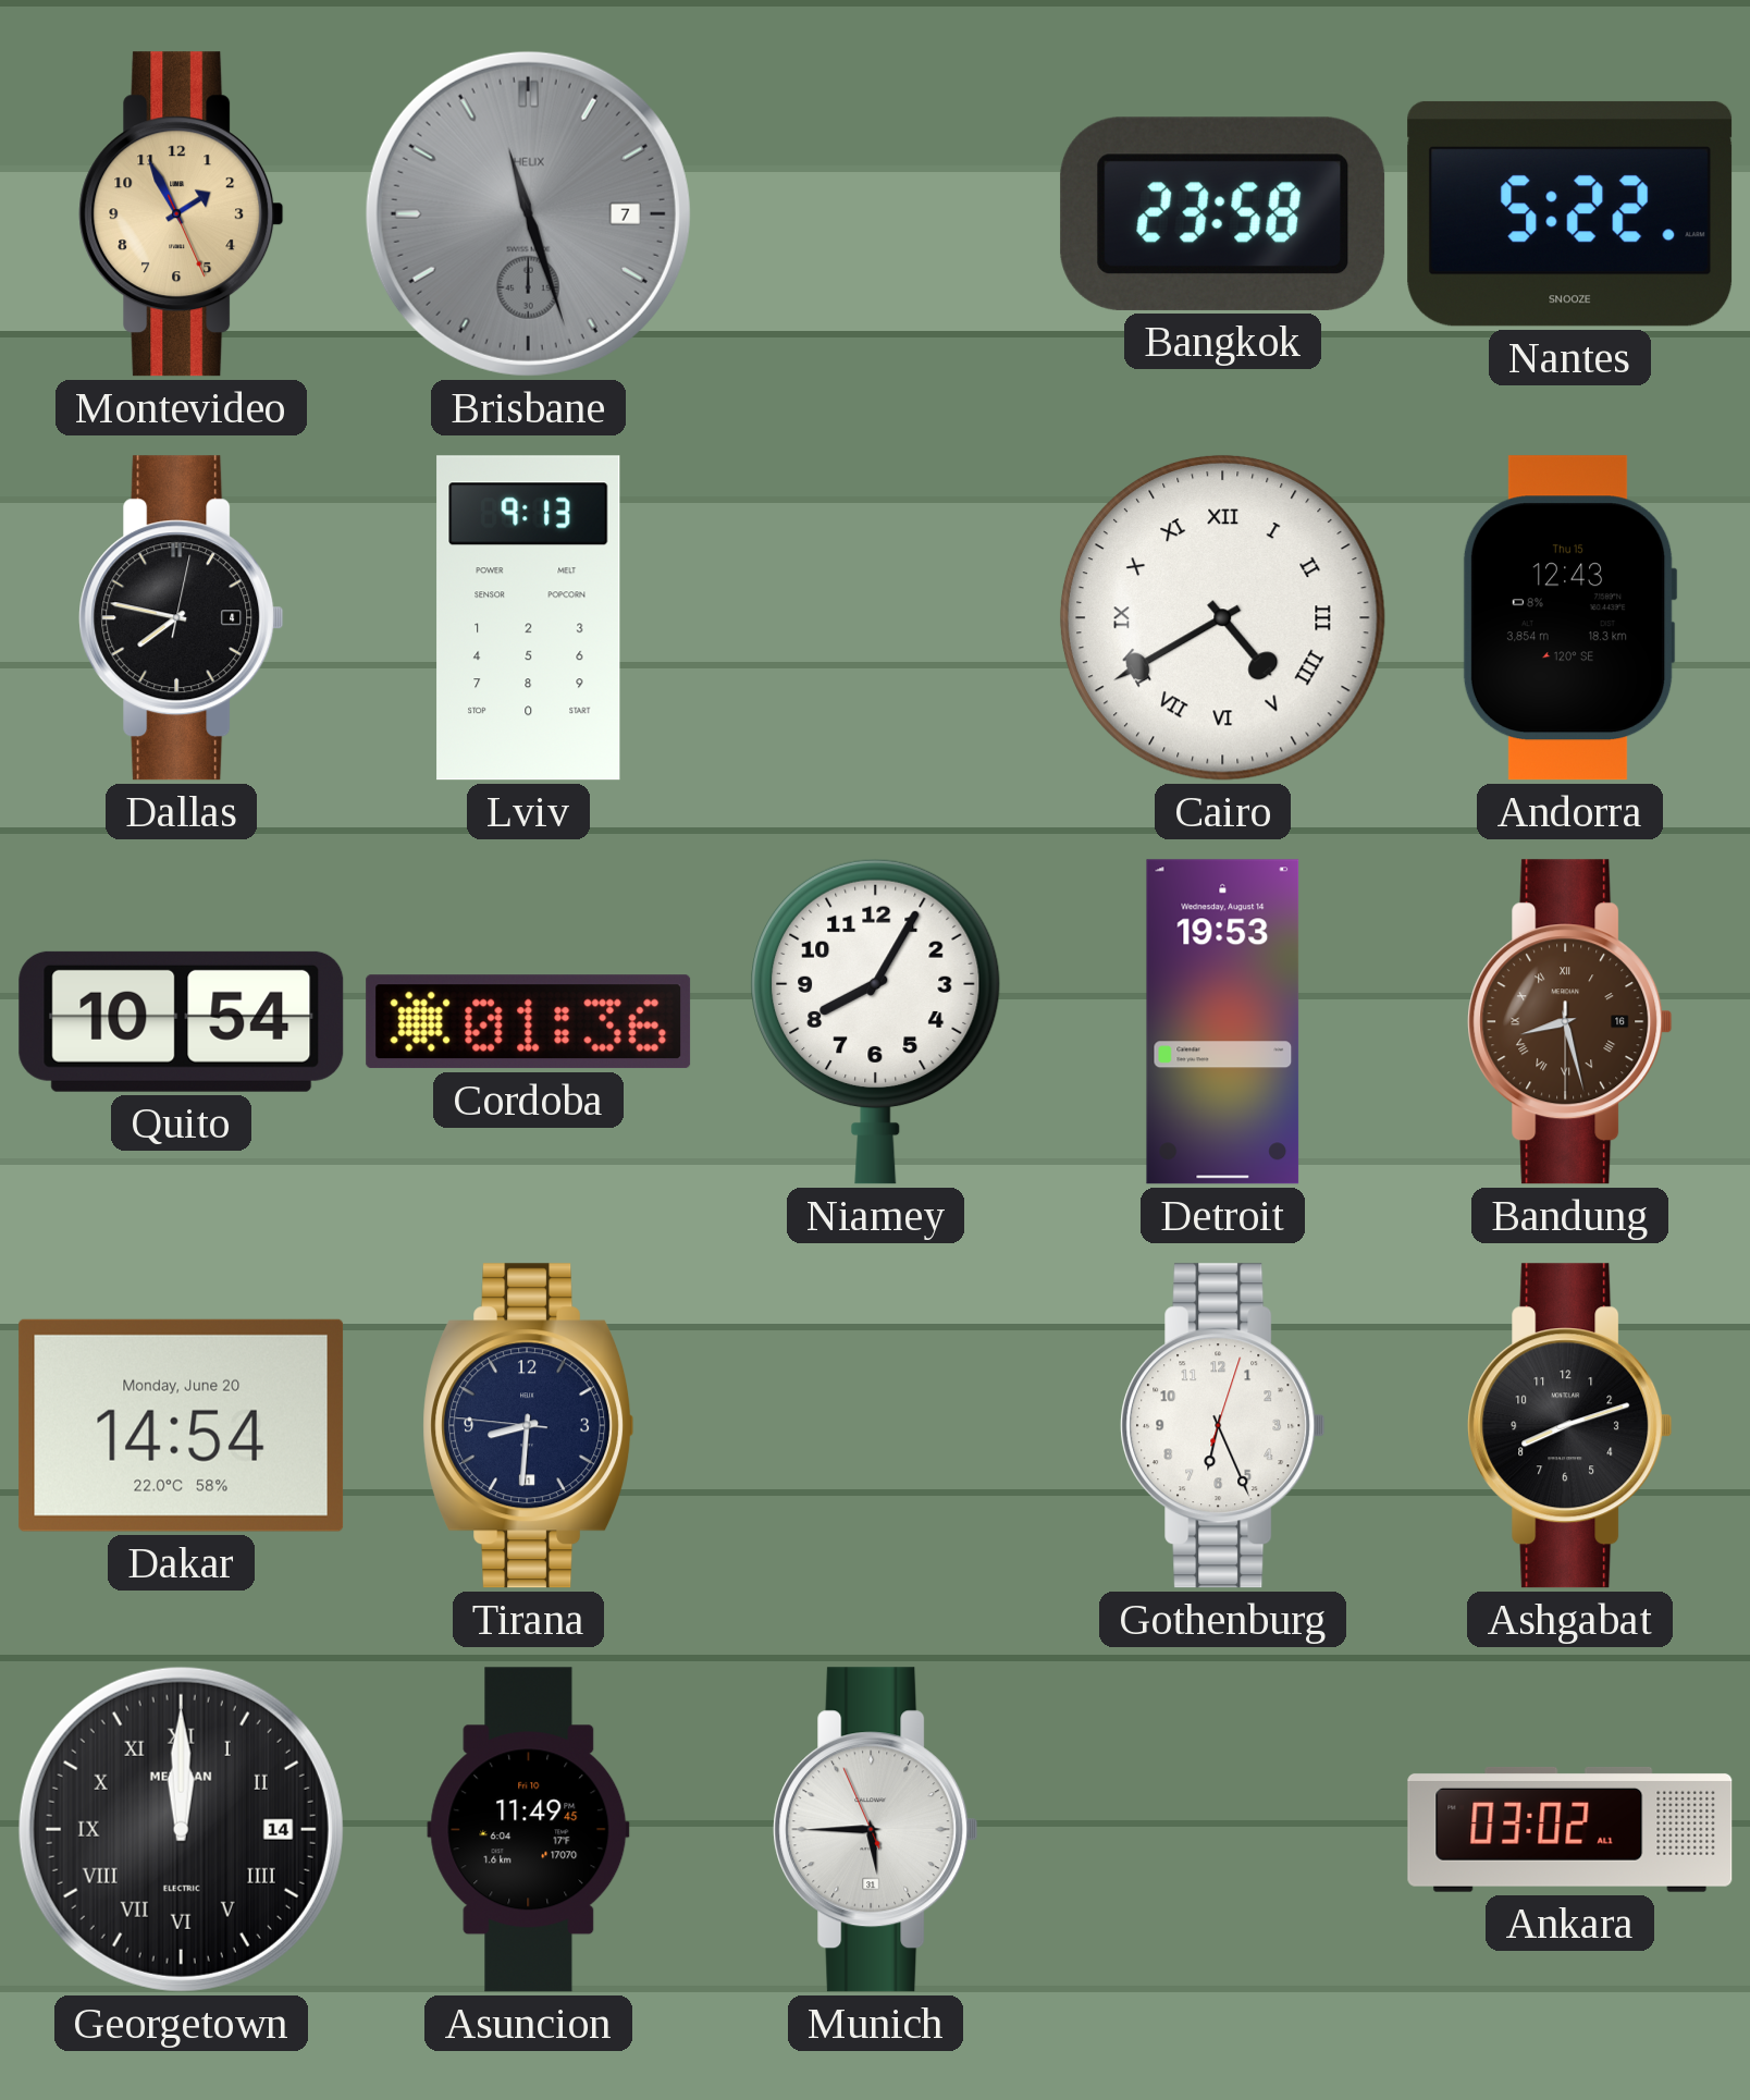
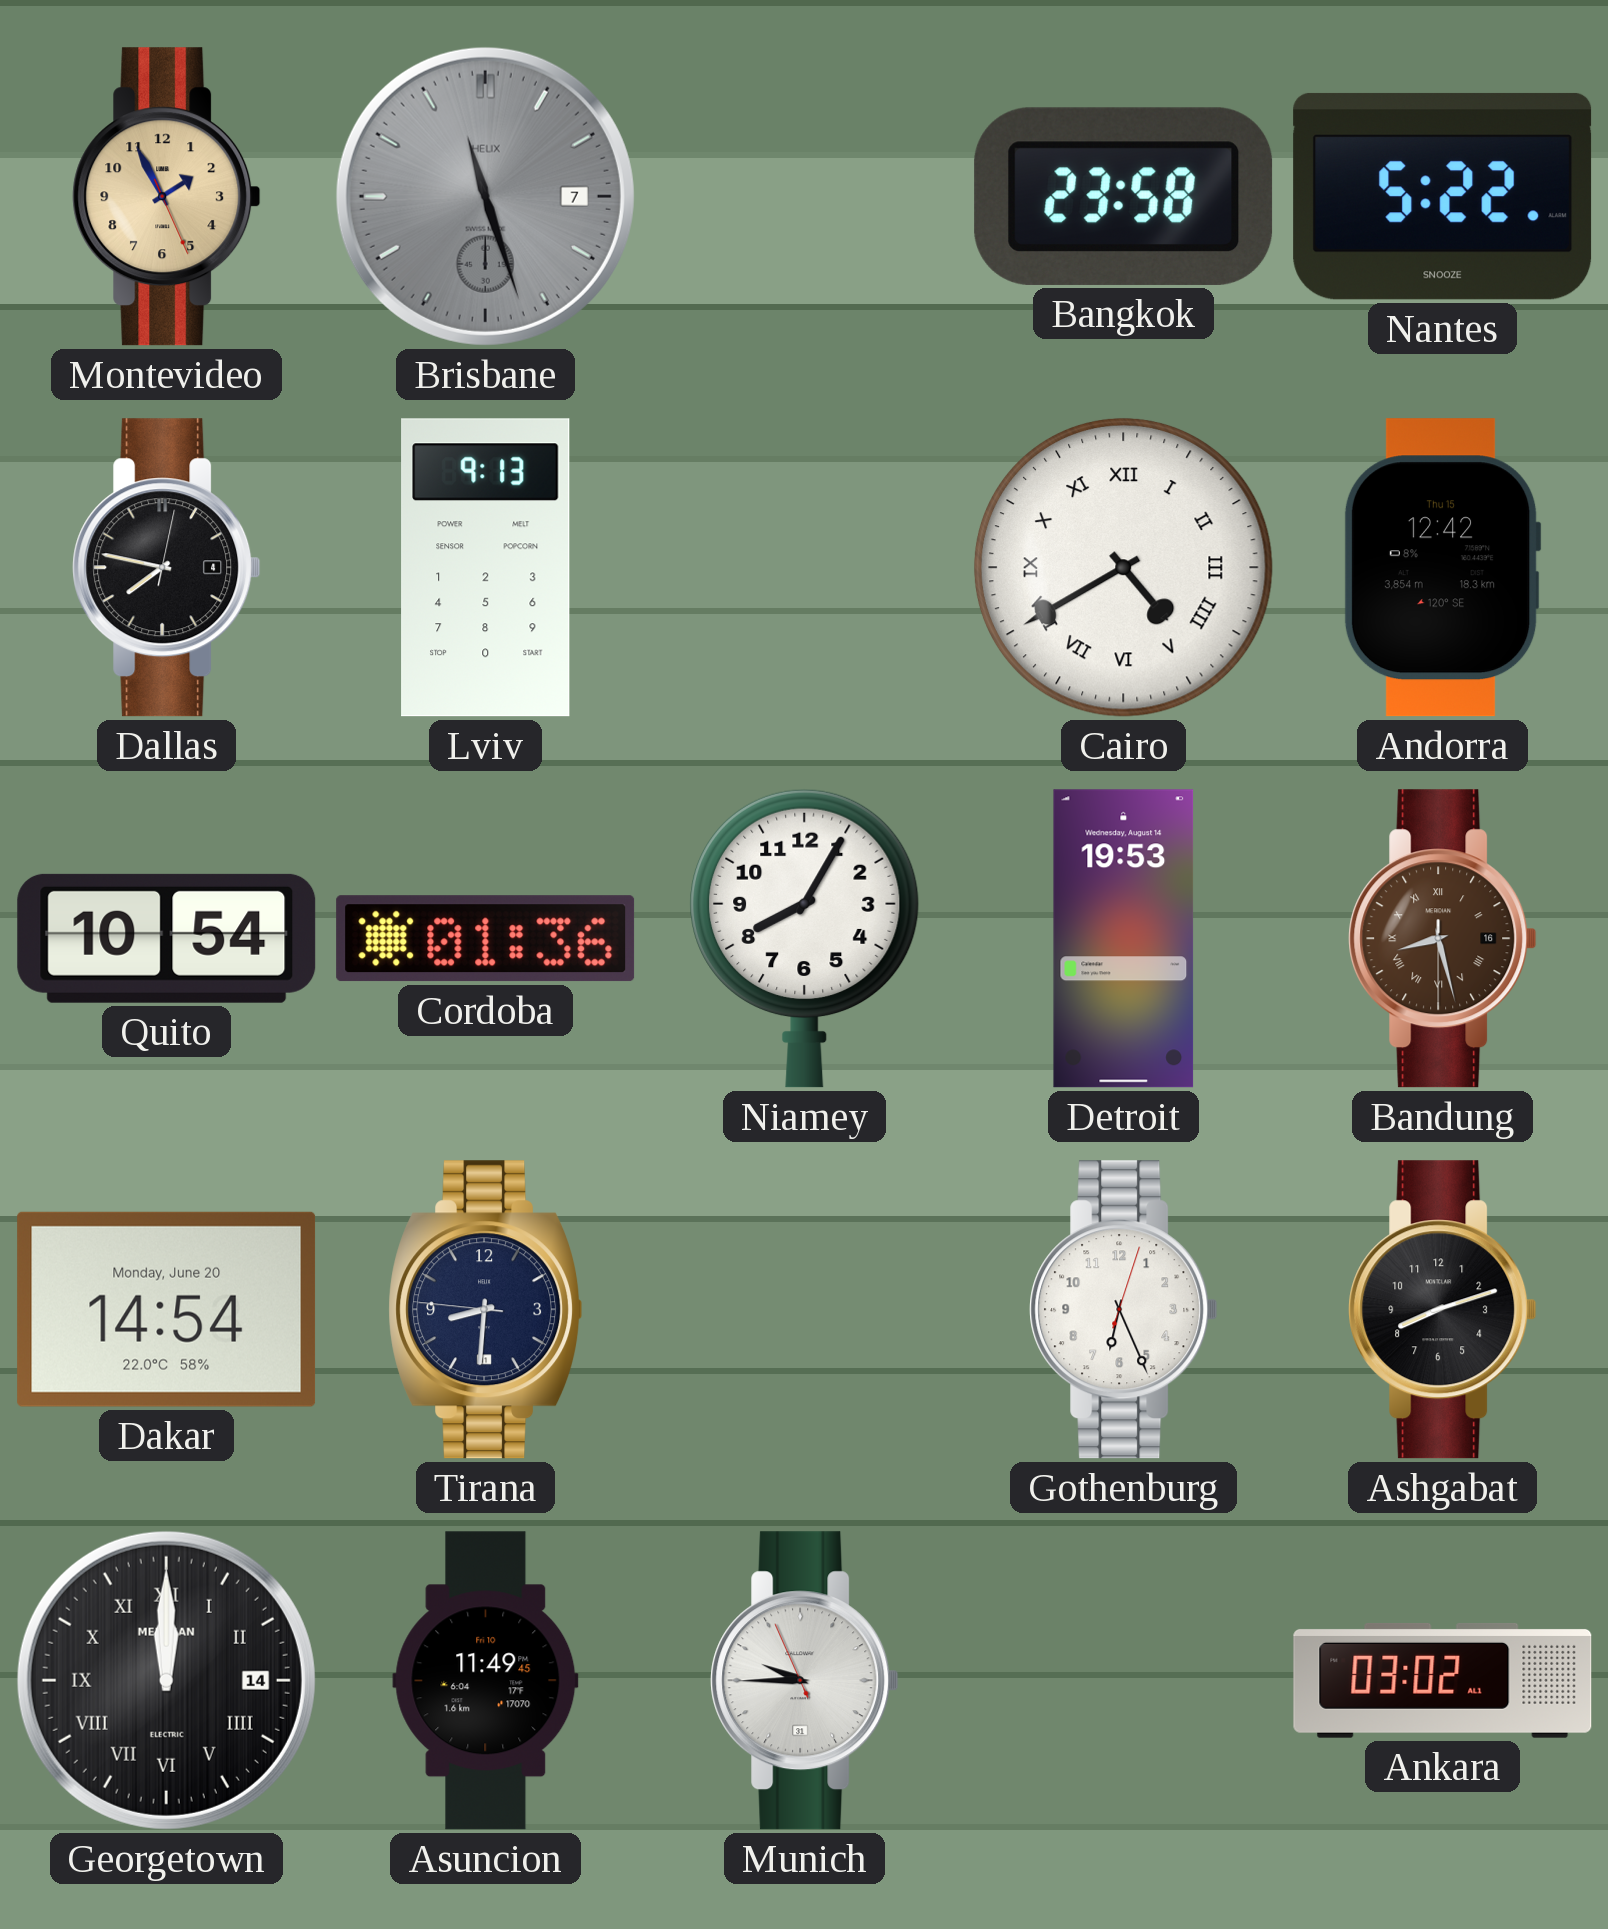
Andorra: 12:43 -> 12:42
Munich: 5:44 -> 9:44
